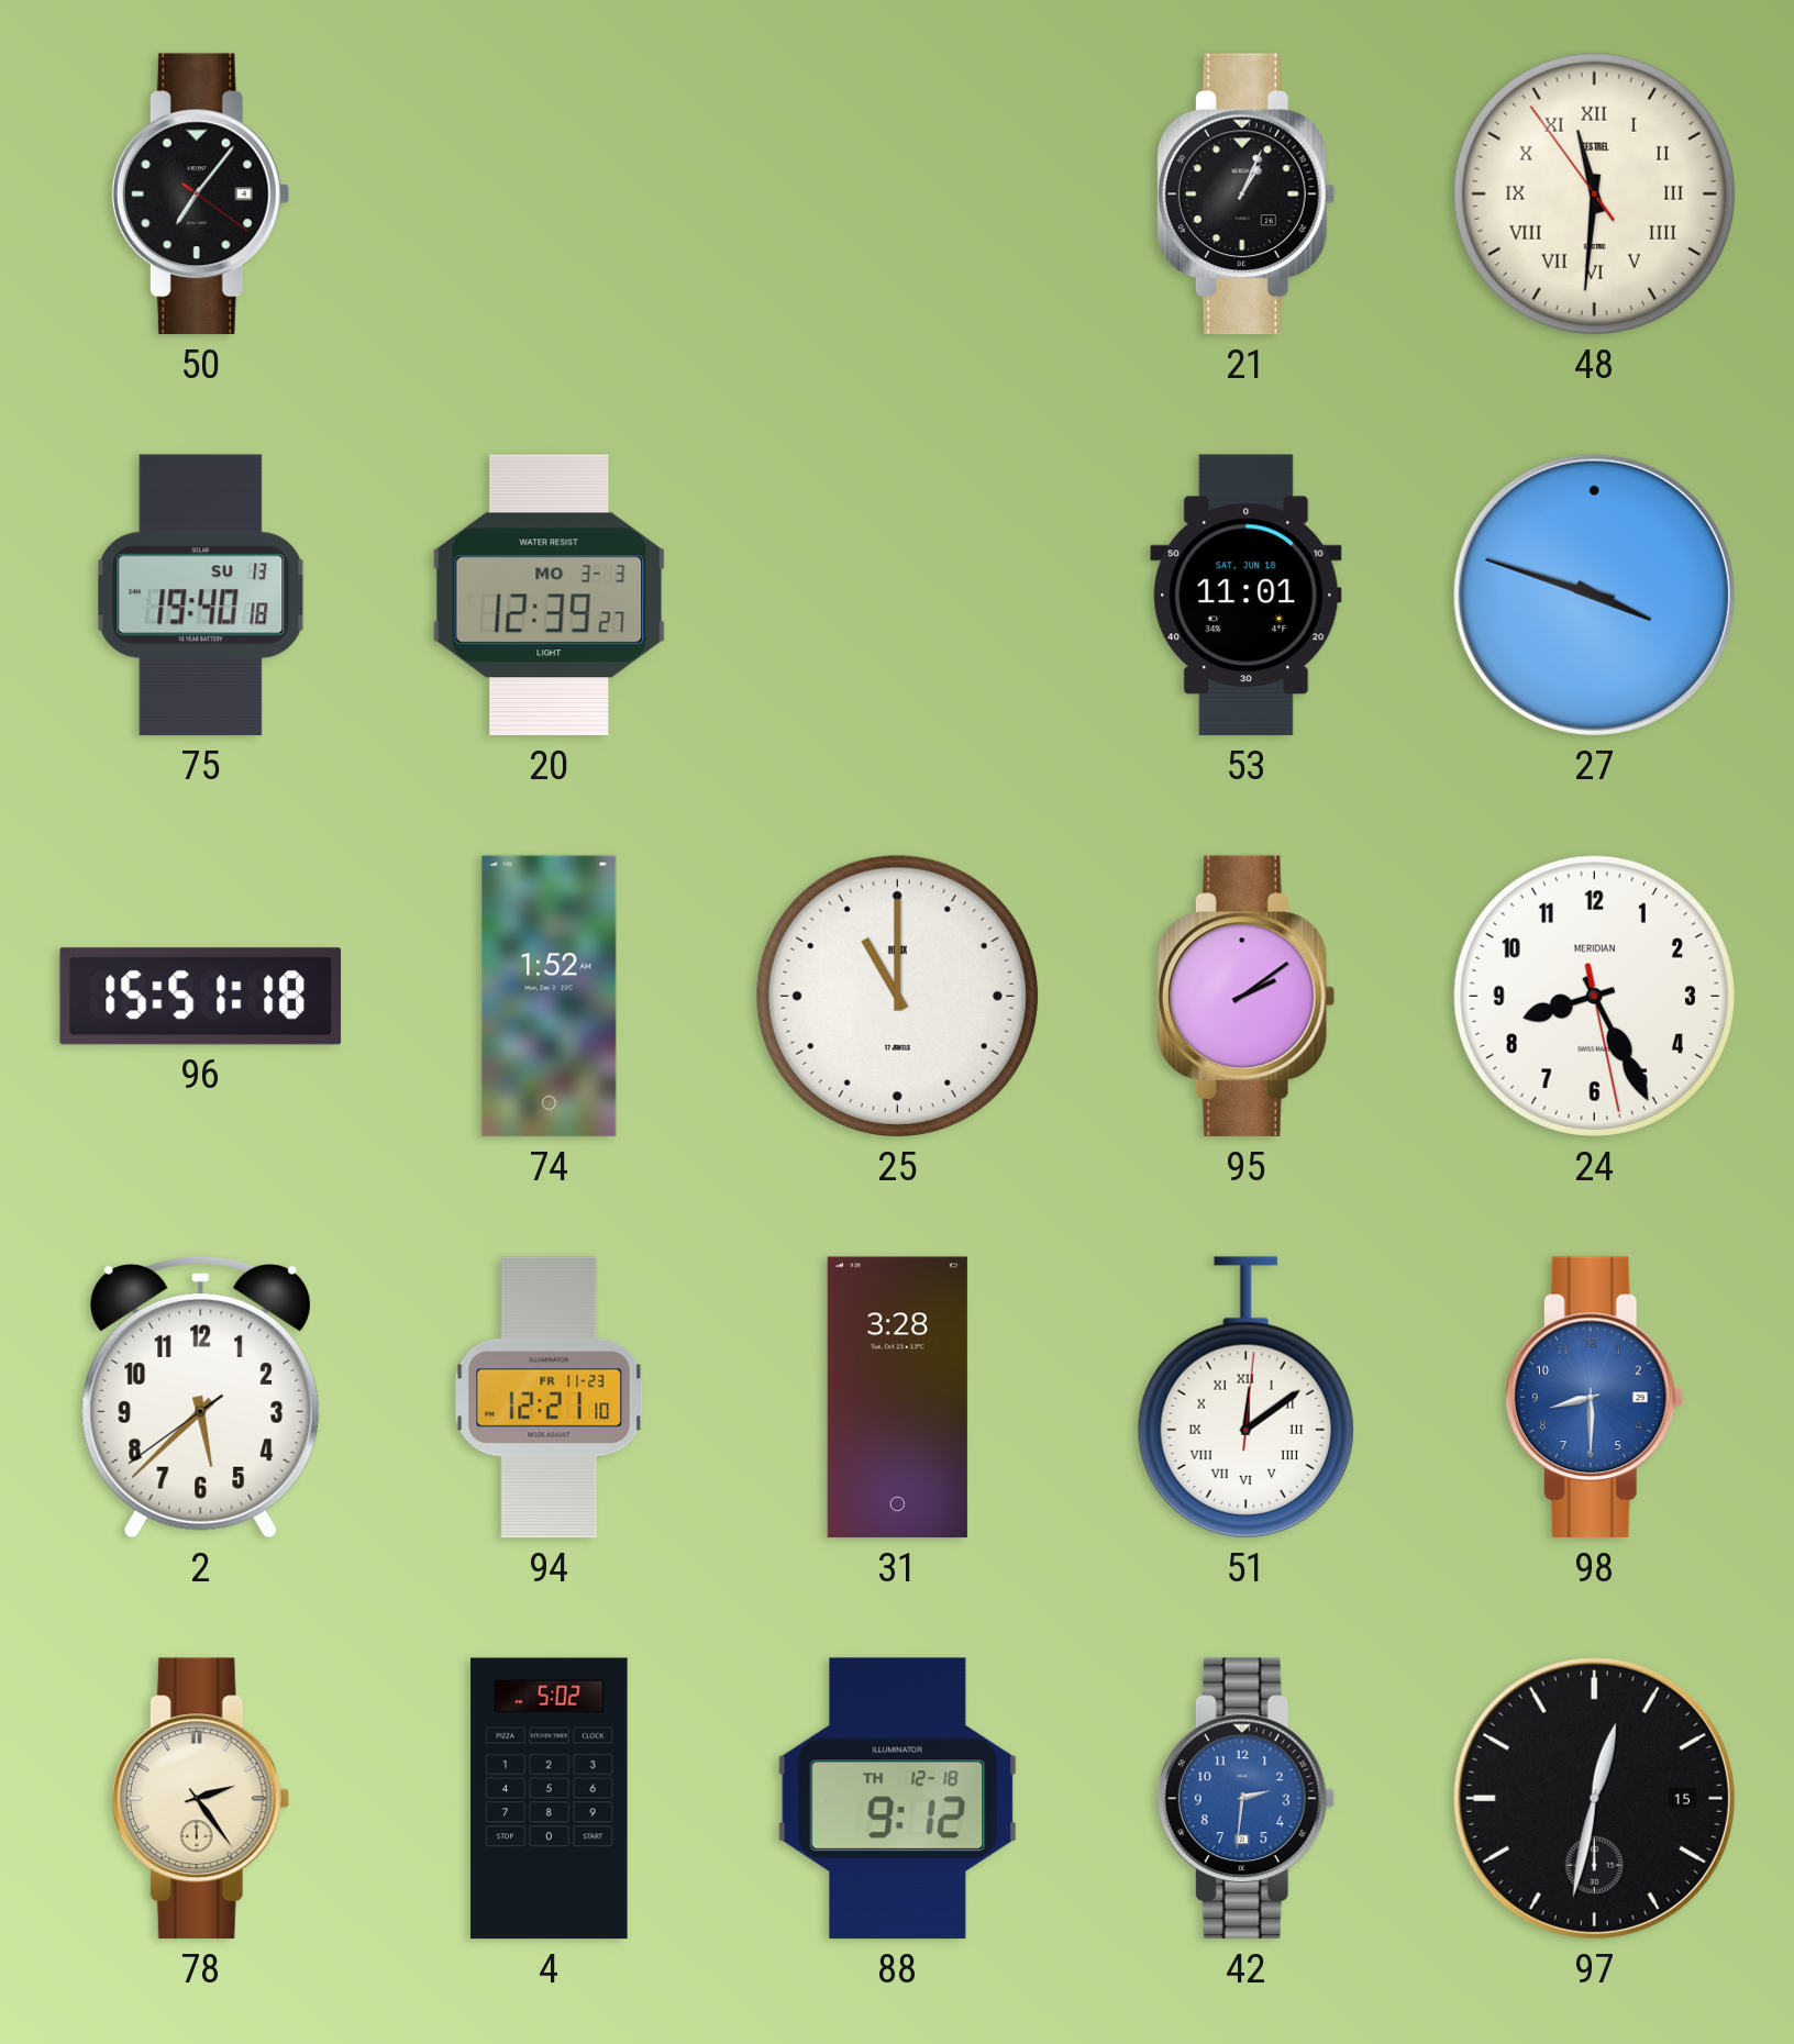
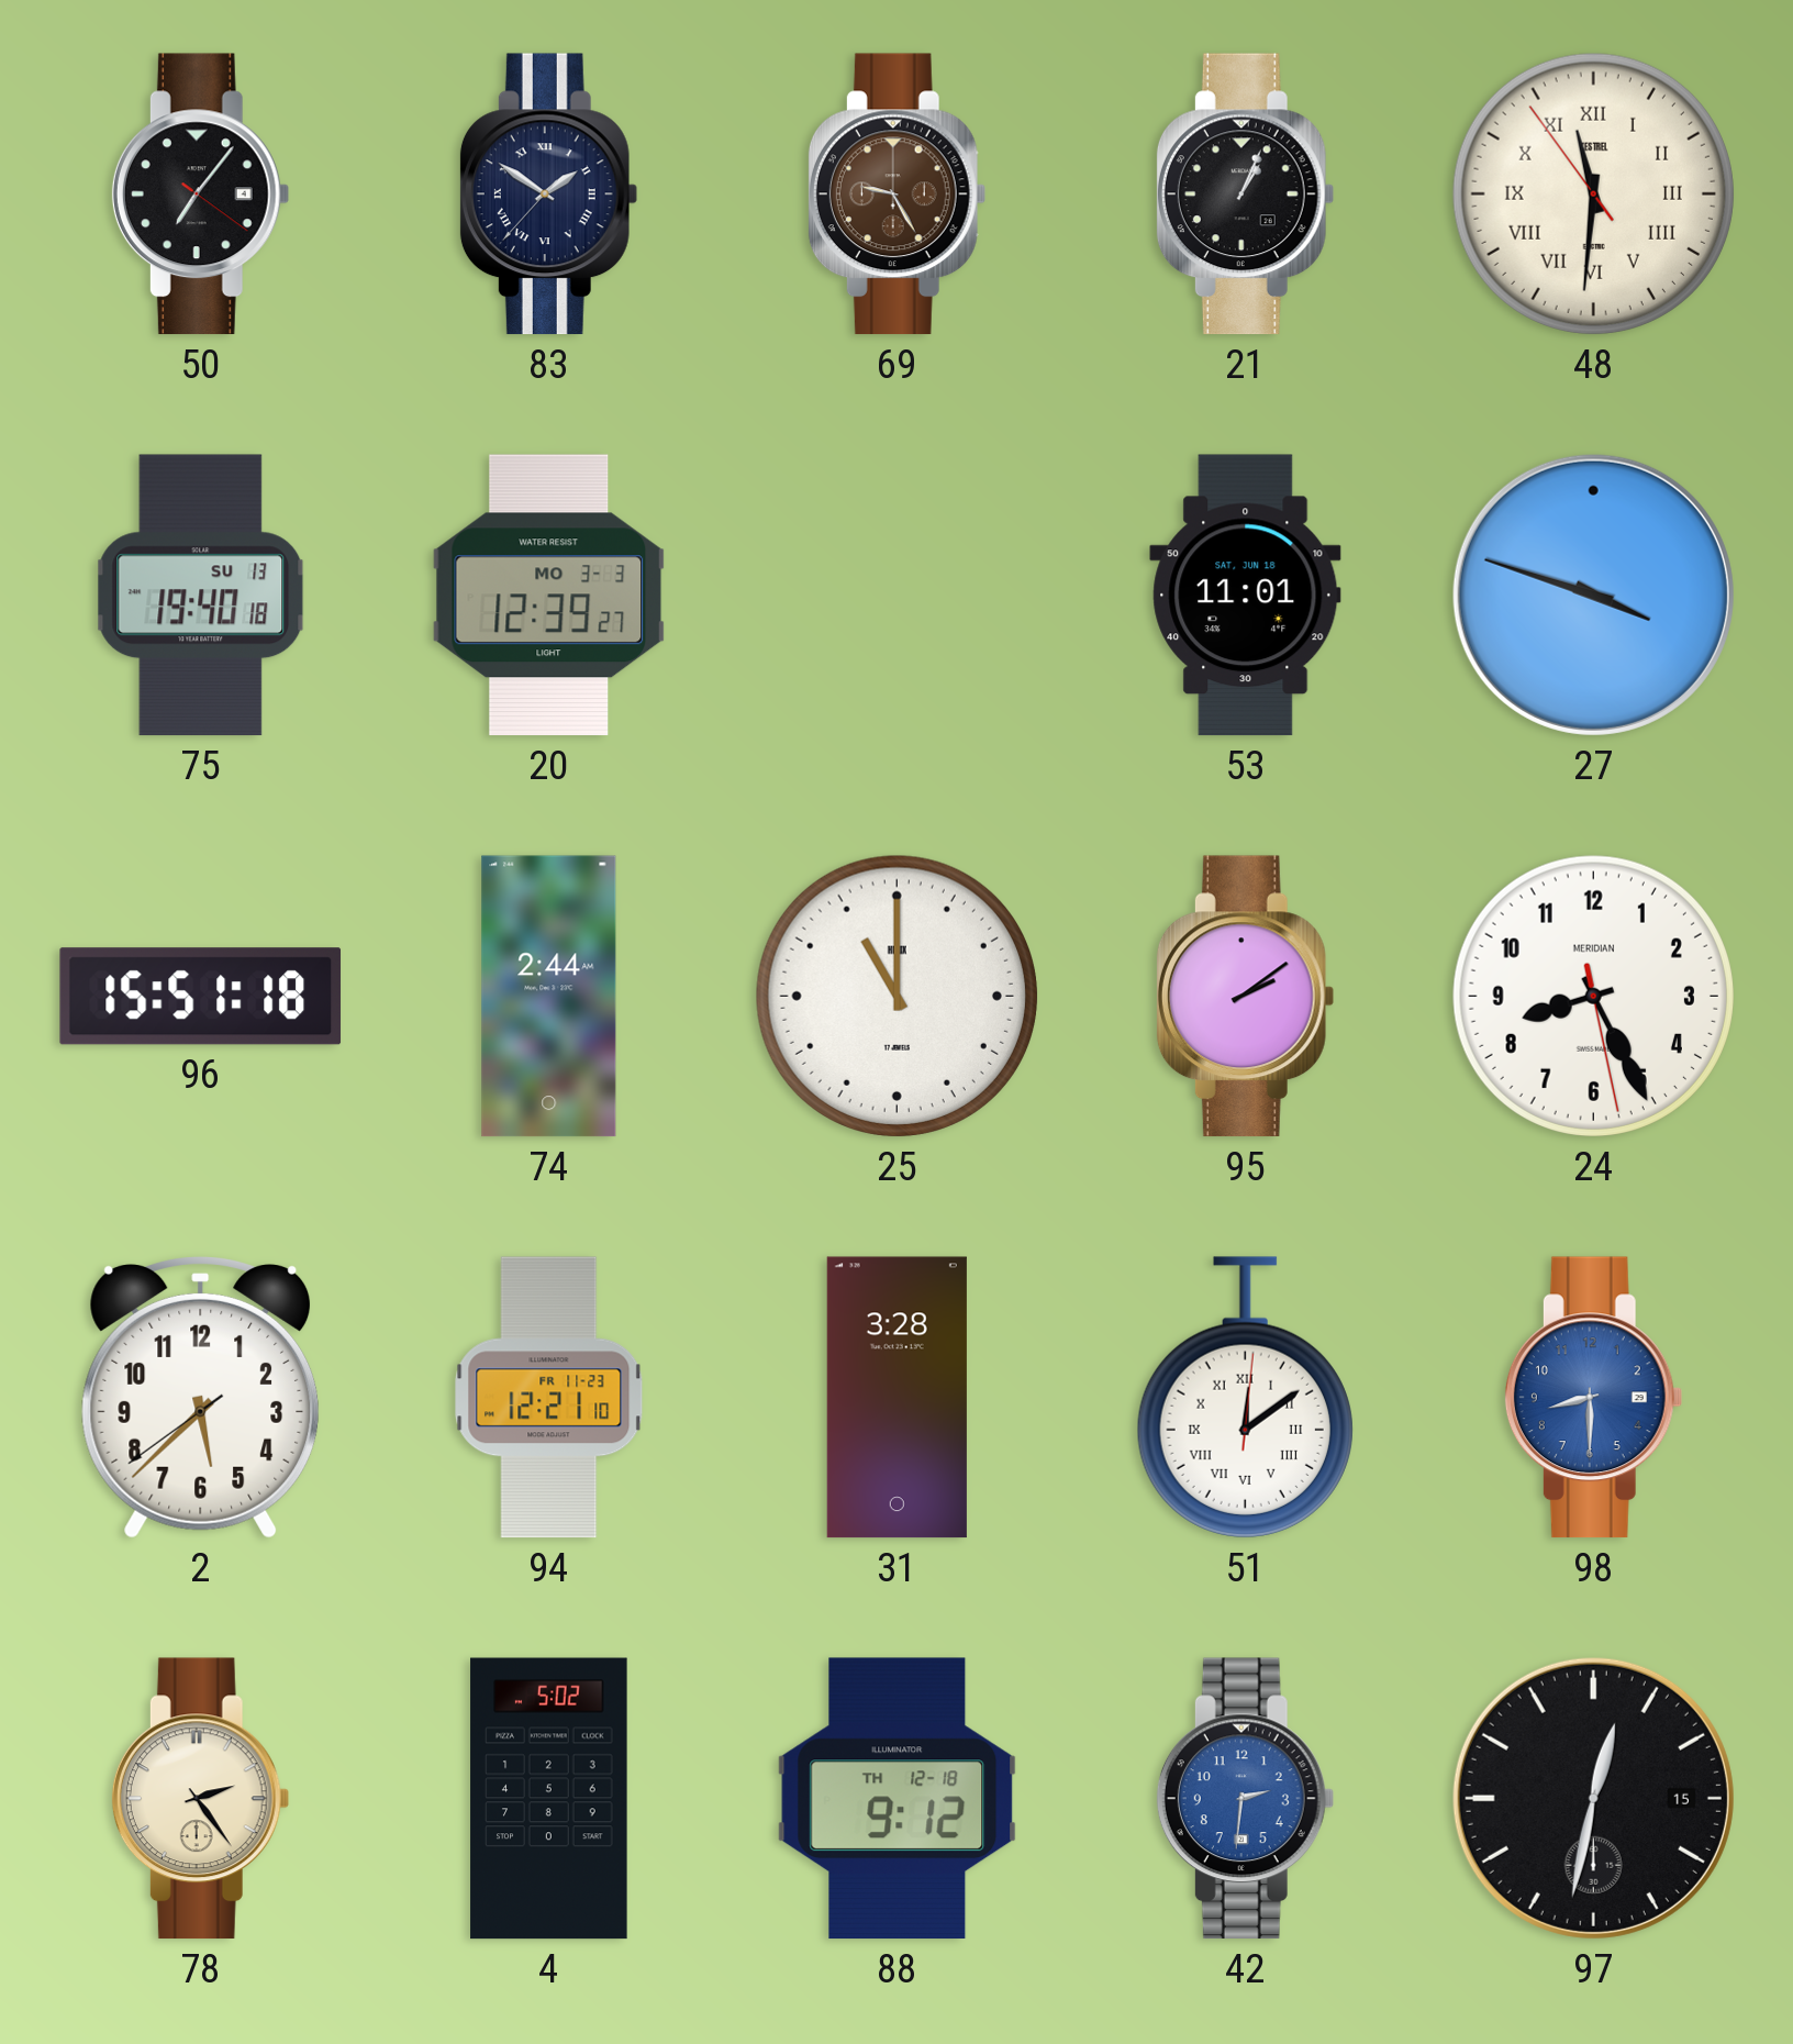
83: none -> 1:50
69: none -> 9:25
74: 1:52 -> 2:44
